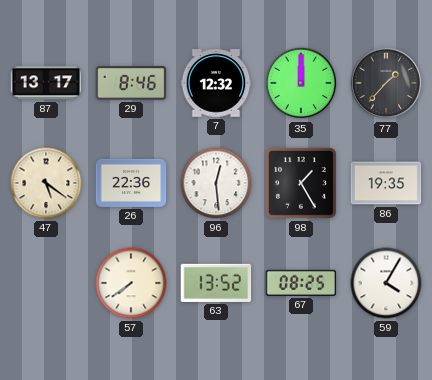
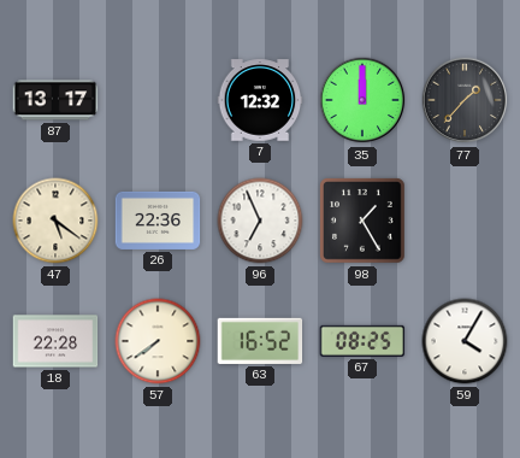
29: 8:46 -> none
96: 12:29 -> 6:56
86: 19:35 -> none
18: none -> 22:28
63: 13:52 -> 16:52
